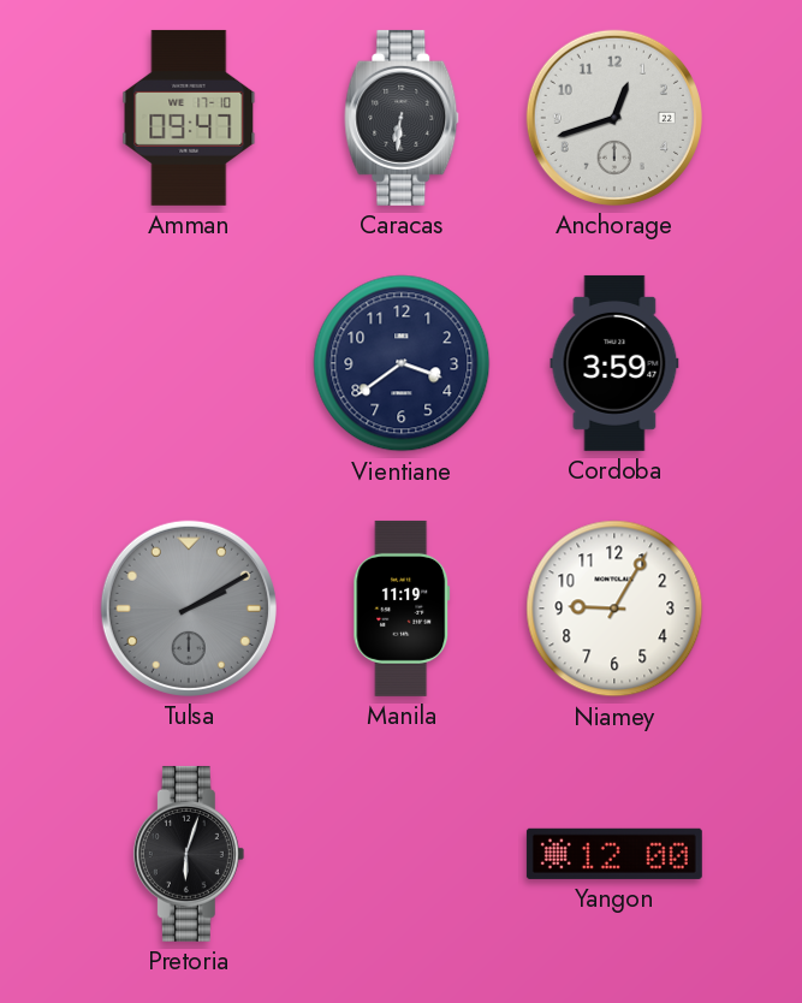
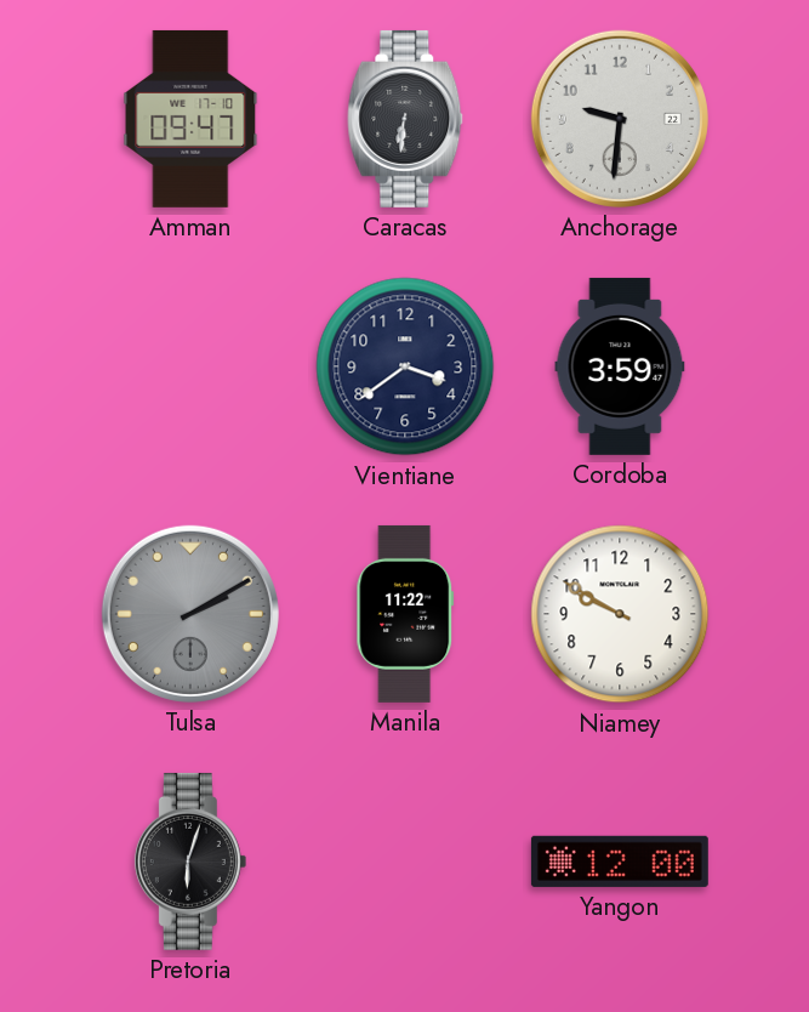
Anchorage: 12:42 -> 9:31
Manila: 11:19 -> 11:22
Niamey: 9:05 -> 9:50
